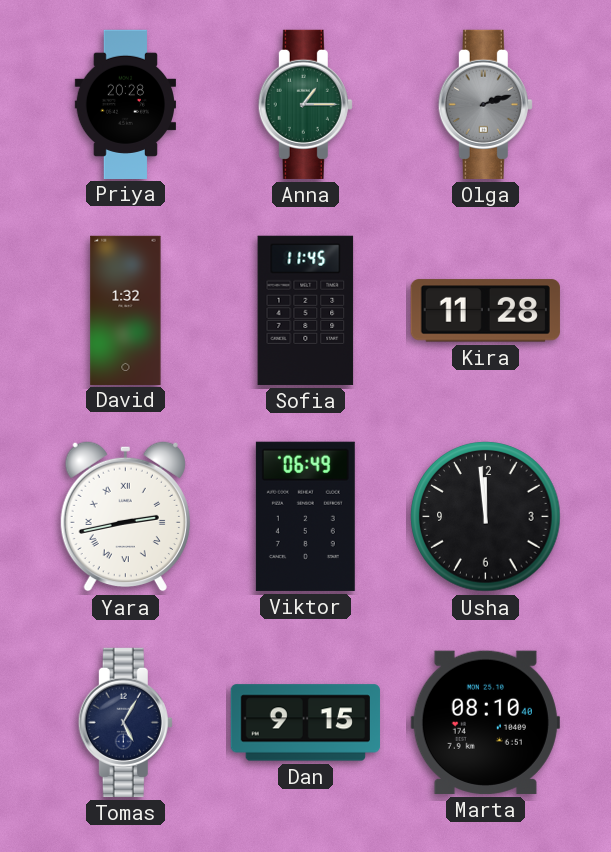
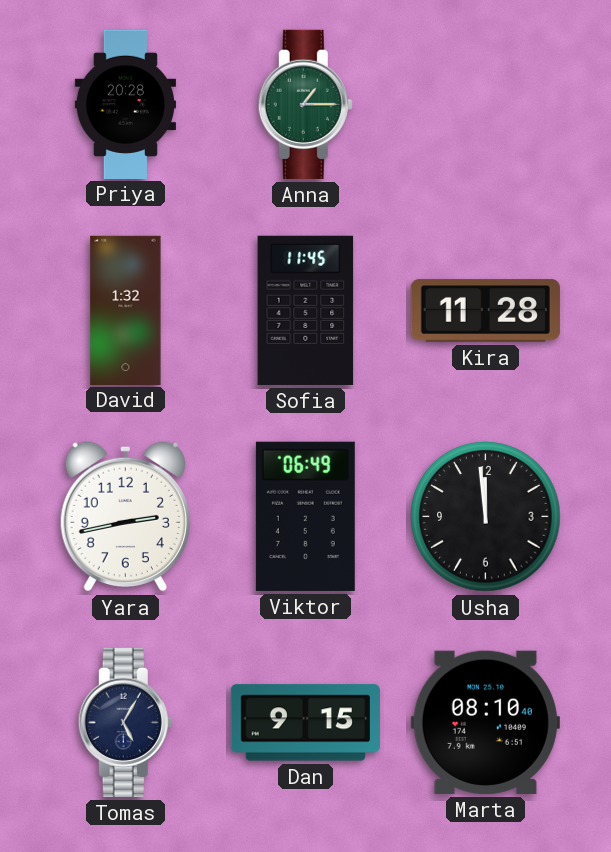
Olga: 2:12 -> none
Yara numerals: Roman -> Arabic
